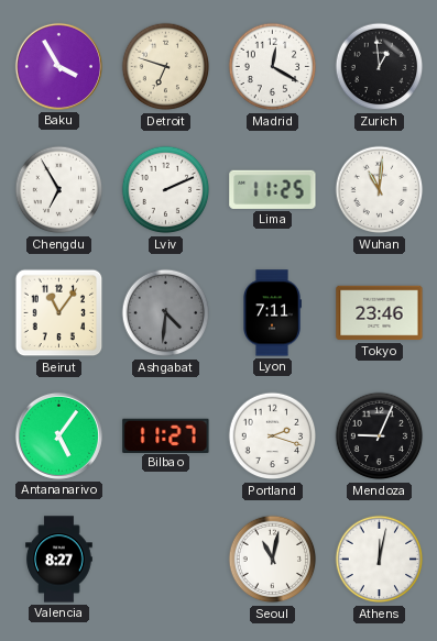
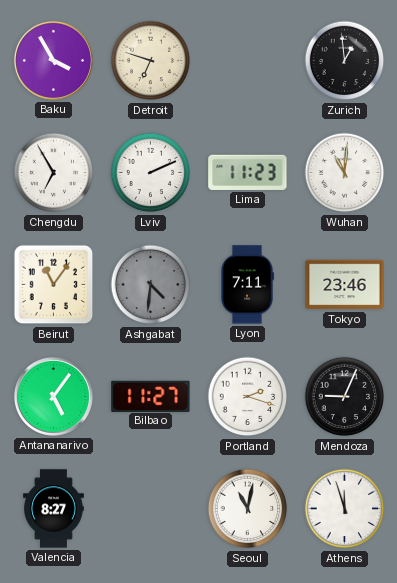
Madrid: 12:20 -> none
Lima: 11:25 -> 11:23
Athens: 12:02 -> 11:57
